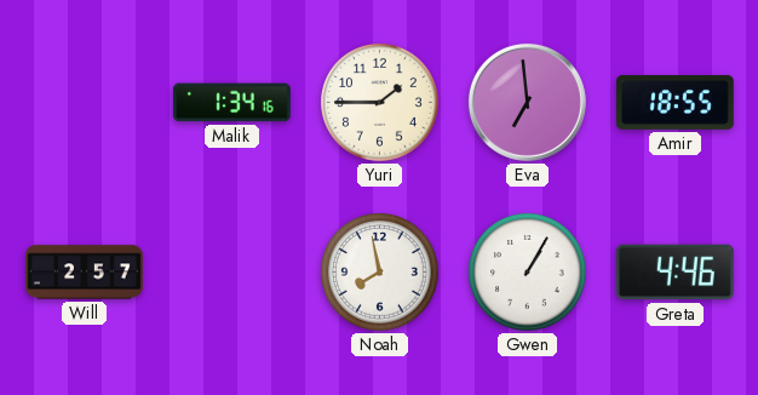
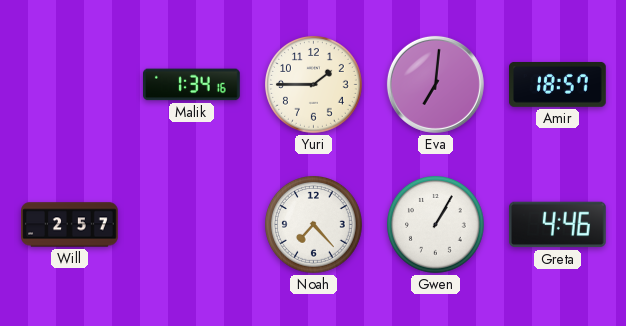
Eva: 6:59 -> 7:01
Amir: 18:55 -> 18:57
Noah: 7:58 -> 7:23
